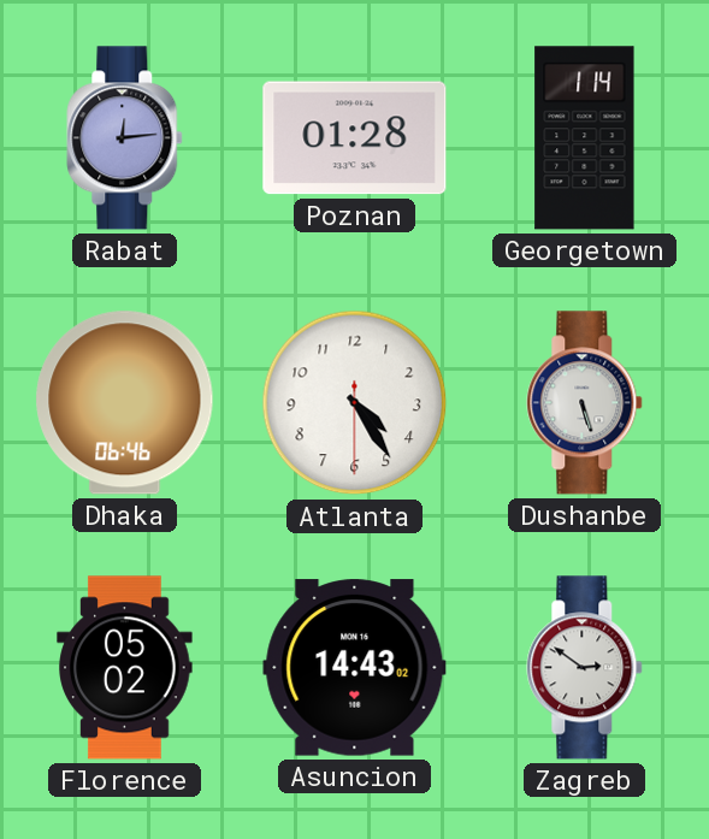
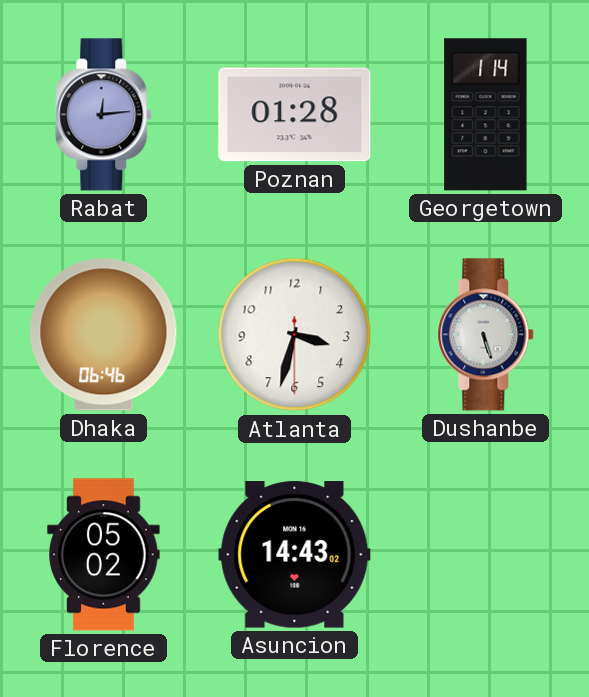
Atlanta: 4:24 -> 3:32
Zagreb: 2:51 -> none
